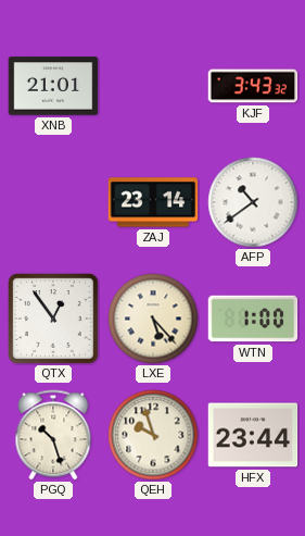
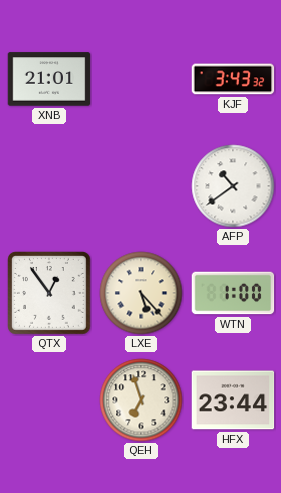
ZAJ: 23:14 -> none
PGQ: 10:27 -> none
QEH: 9:57 -> 6:57
